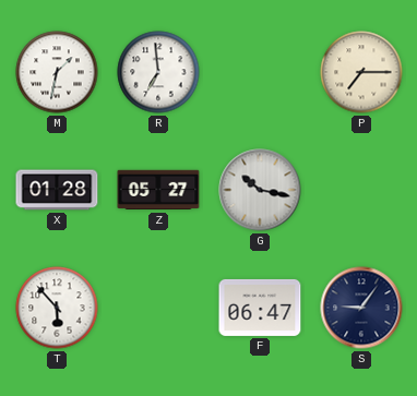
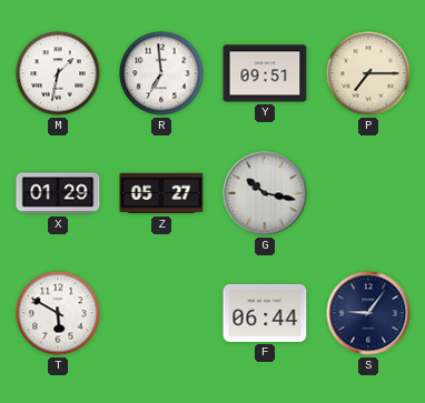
Y: none -> 09:51
X: 01:28 -> 01:29
T: 5:53 -> 5:50
F: 06:47 -> 06:44
